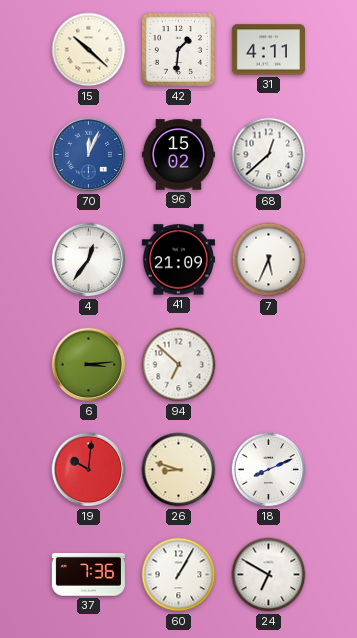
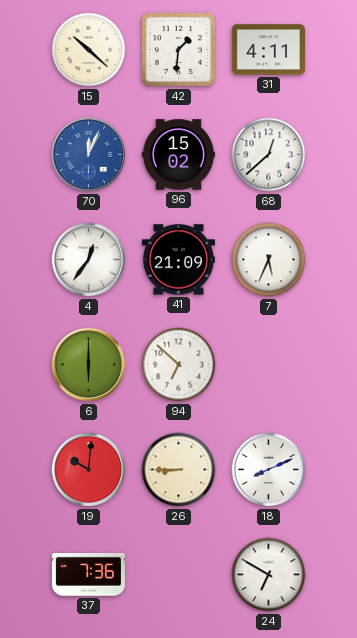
6: 3:14 -> 6:00
26: 8:48 -> 8:45
60: 1:05 -> none
